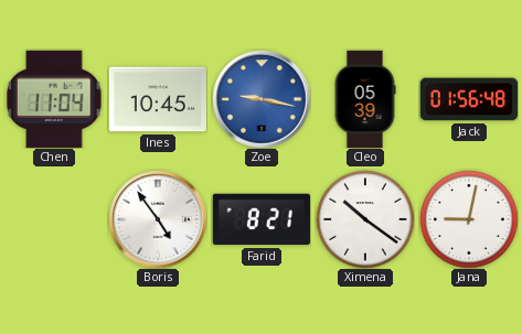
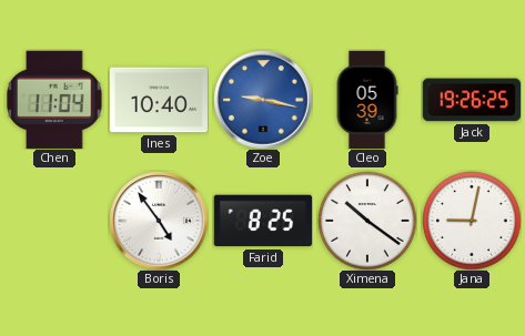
Ines: 10:45 -> 10:40
Jack: 01:56 -> 19:26
Farid: 8:21 -> 8:25
